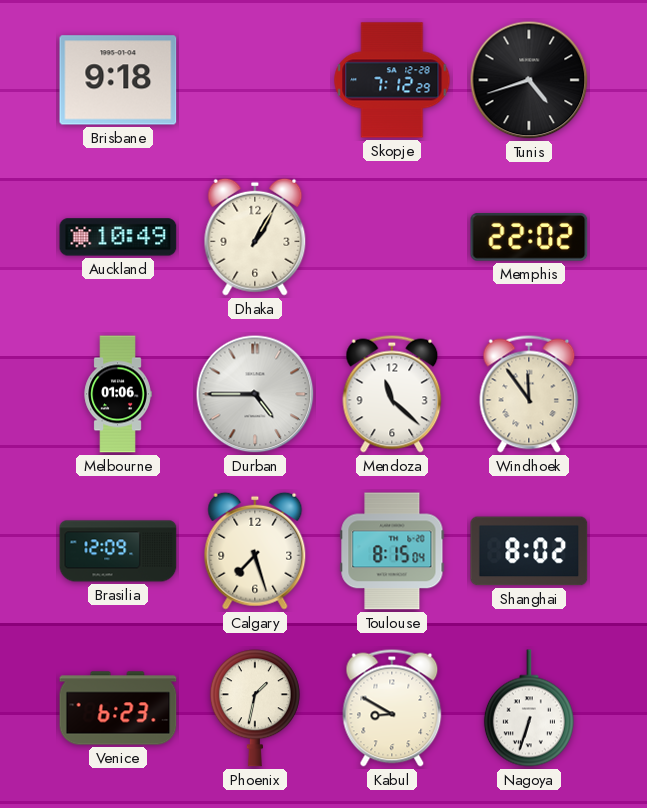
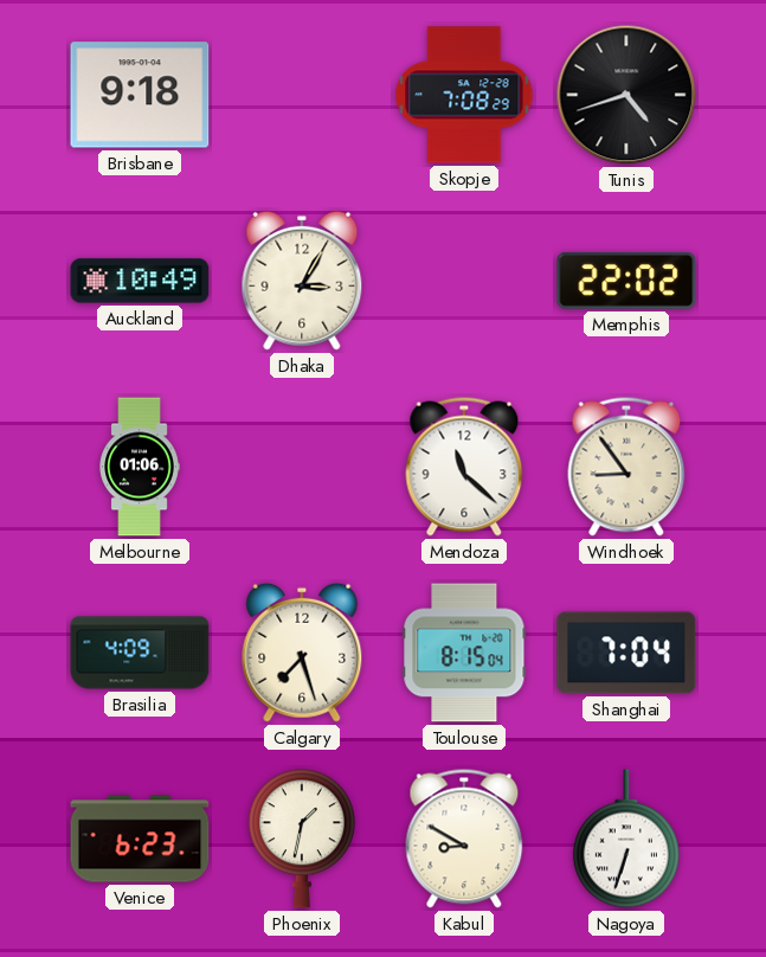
Skopje: 7:12 -> 7:08
Dhaka: 1:05 -> 3:05
Durban: 4:45 -> none
Windhoek: 11:54 -> 8:54
Brasilia: 12:09 -> 4:09
Shanghai: 8:02 -> 7:04
